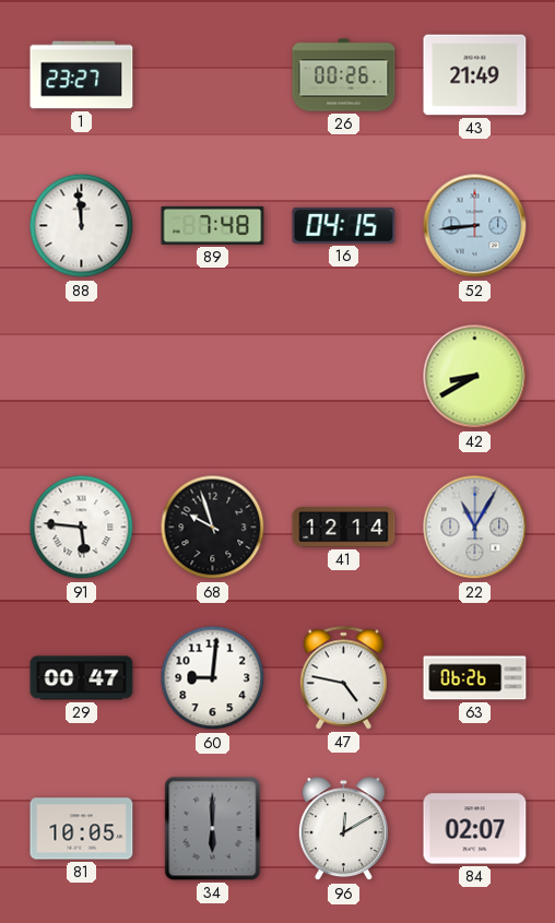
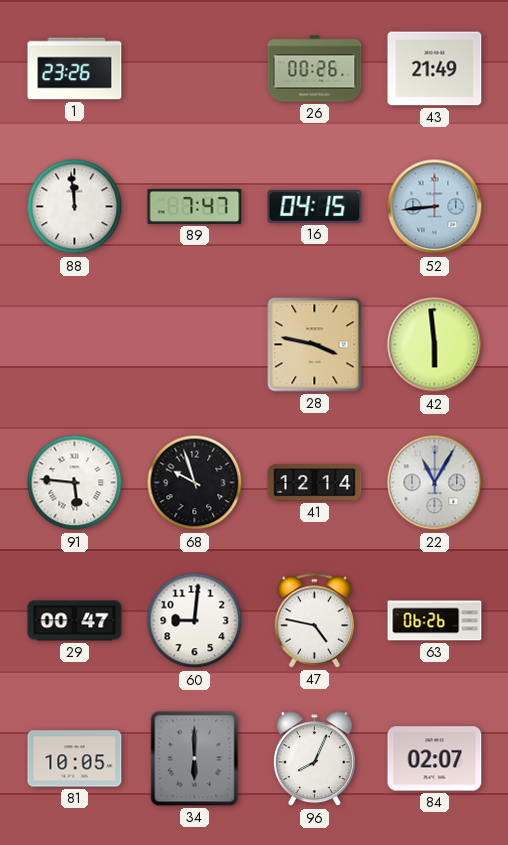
1: 23:27 -> 23:26
89: 7:48 -> 7:47
28: none -> 3:47
42: 8:40 -> 5:59
96: 12:10 -> 8:04
